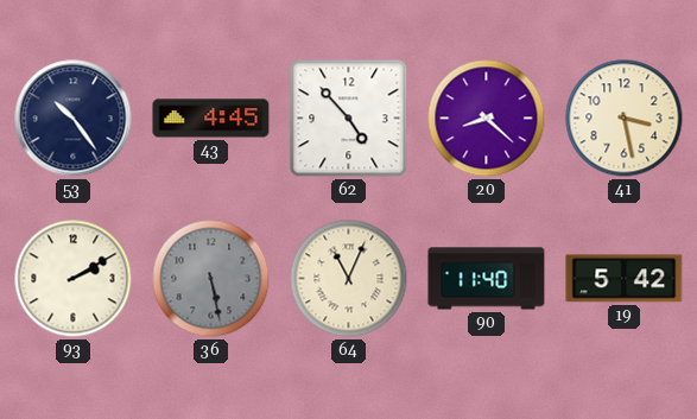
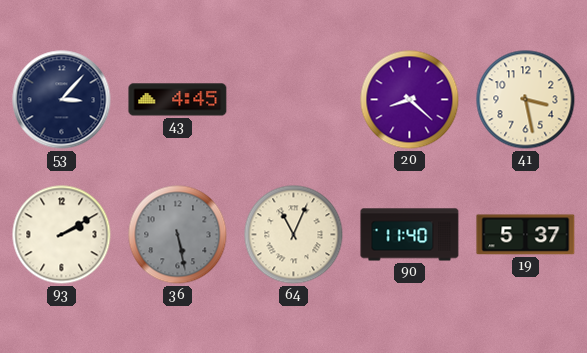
53: 10:24 -> 3:07
62: 4:53 -> none
19: 5:42 -> 5:37
